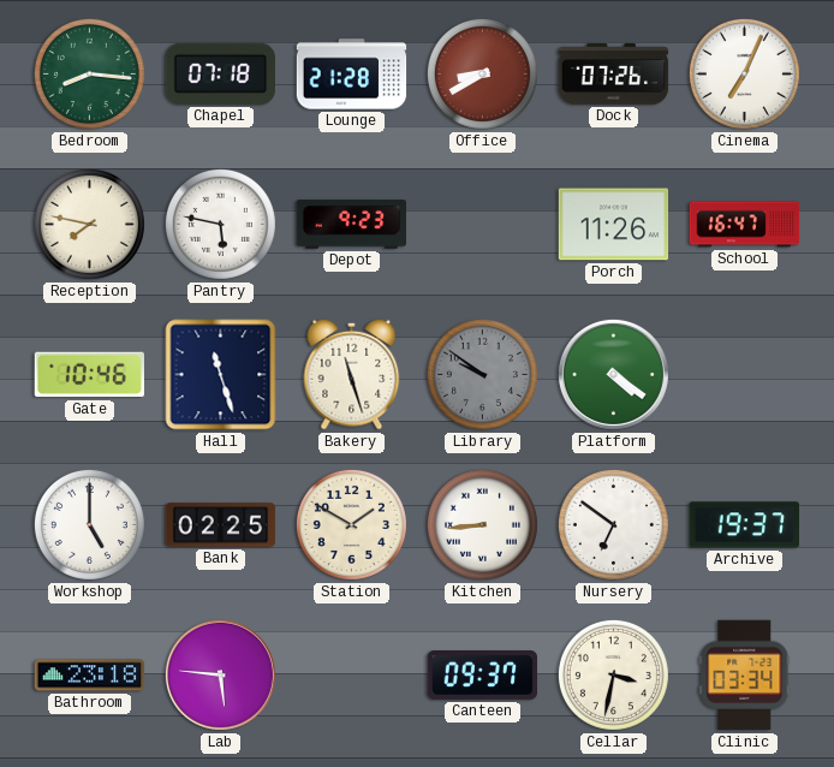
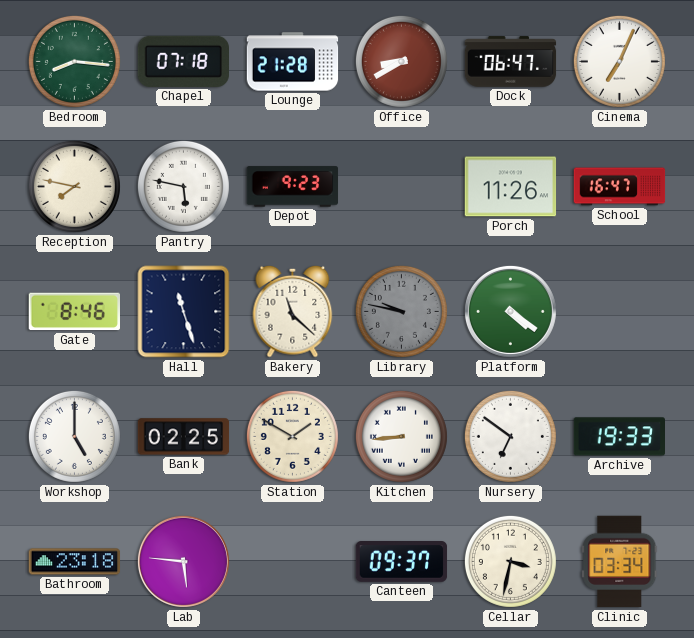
Dock: 07:26 -> 06:47
Gate: 10:46 -> 8:46
Bakery: 11:27 -> 11:22
Library: 9:51 -> 9:47
Archive: 19:37 -> 19:33
